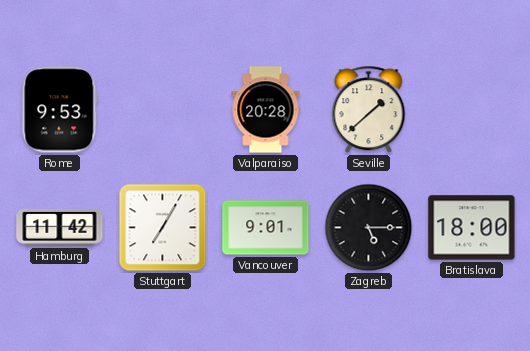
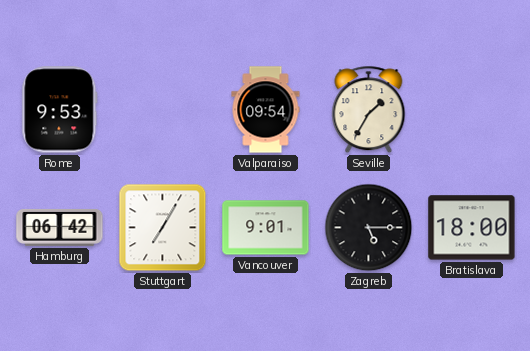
Valparaiso: 20:28 -> 09:54
Seville: 1:38 -> 1:35
Hamburg: 11:42 -> 06:42
